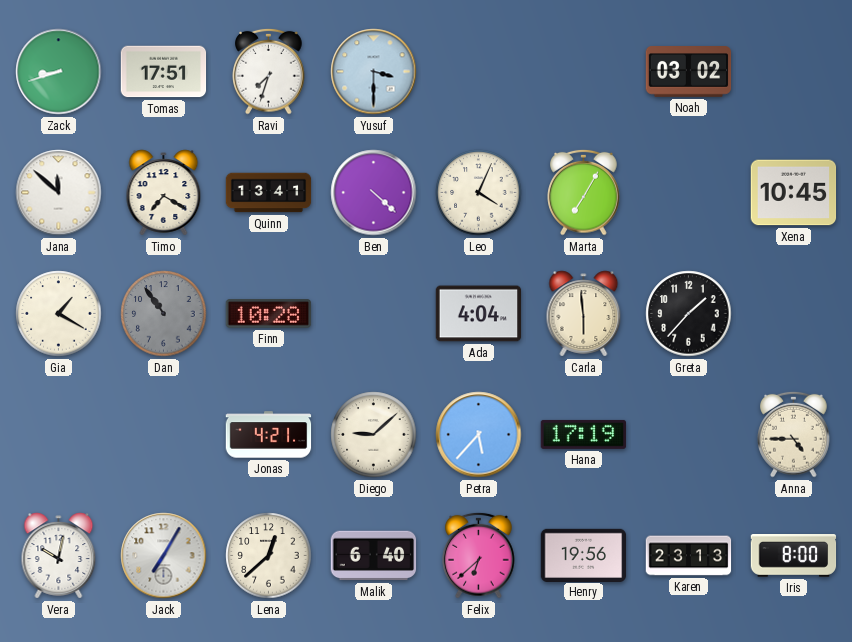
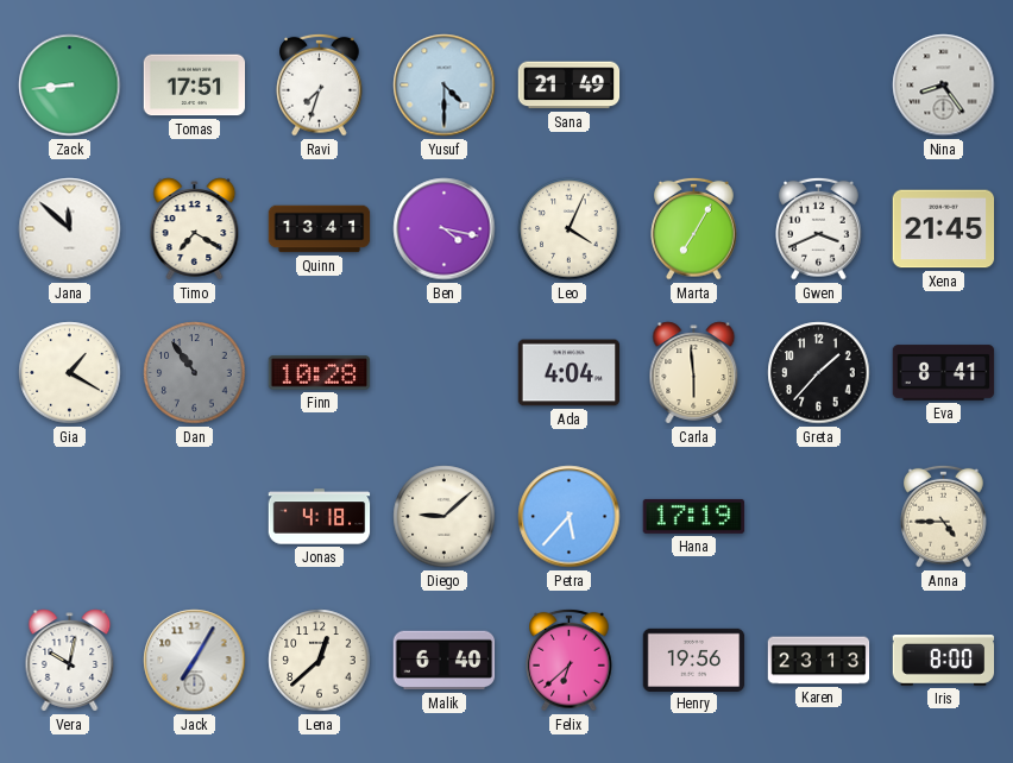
Zack: 8:42 -> 8:44
Yusuf: 3:30 -> 4:30
Sana: none -> 21:49
Noah: 03:02 -> none
Nina: none -> 8:24
Ben: 4:22 -> 4:17
Gwen: none -> 3:41
Xena: 10:45 -> 21:45
Eva: none -> 8:41
Jonas: 4:21 -> 4:18
